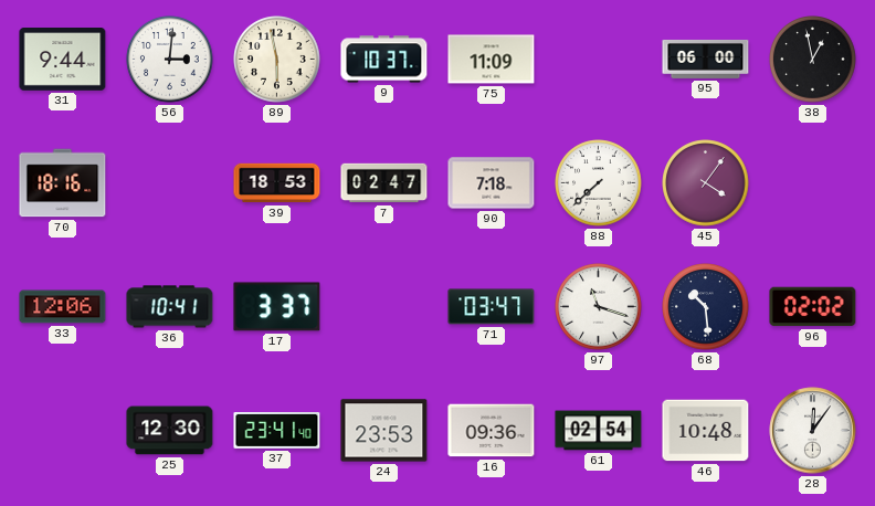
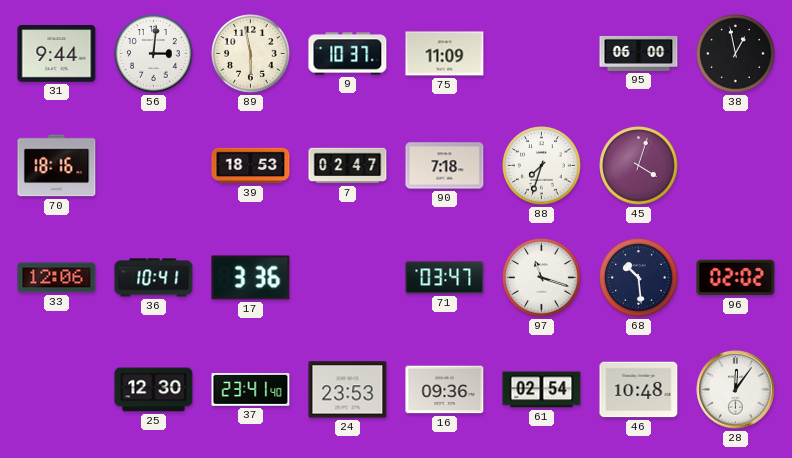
88: 7:38 -> 7:33
45: 4:06 -> 4:03
17: 3:37 -> 3:36
